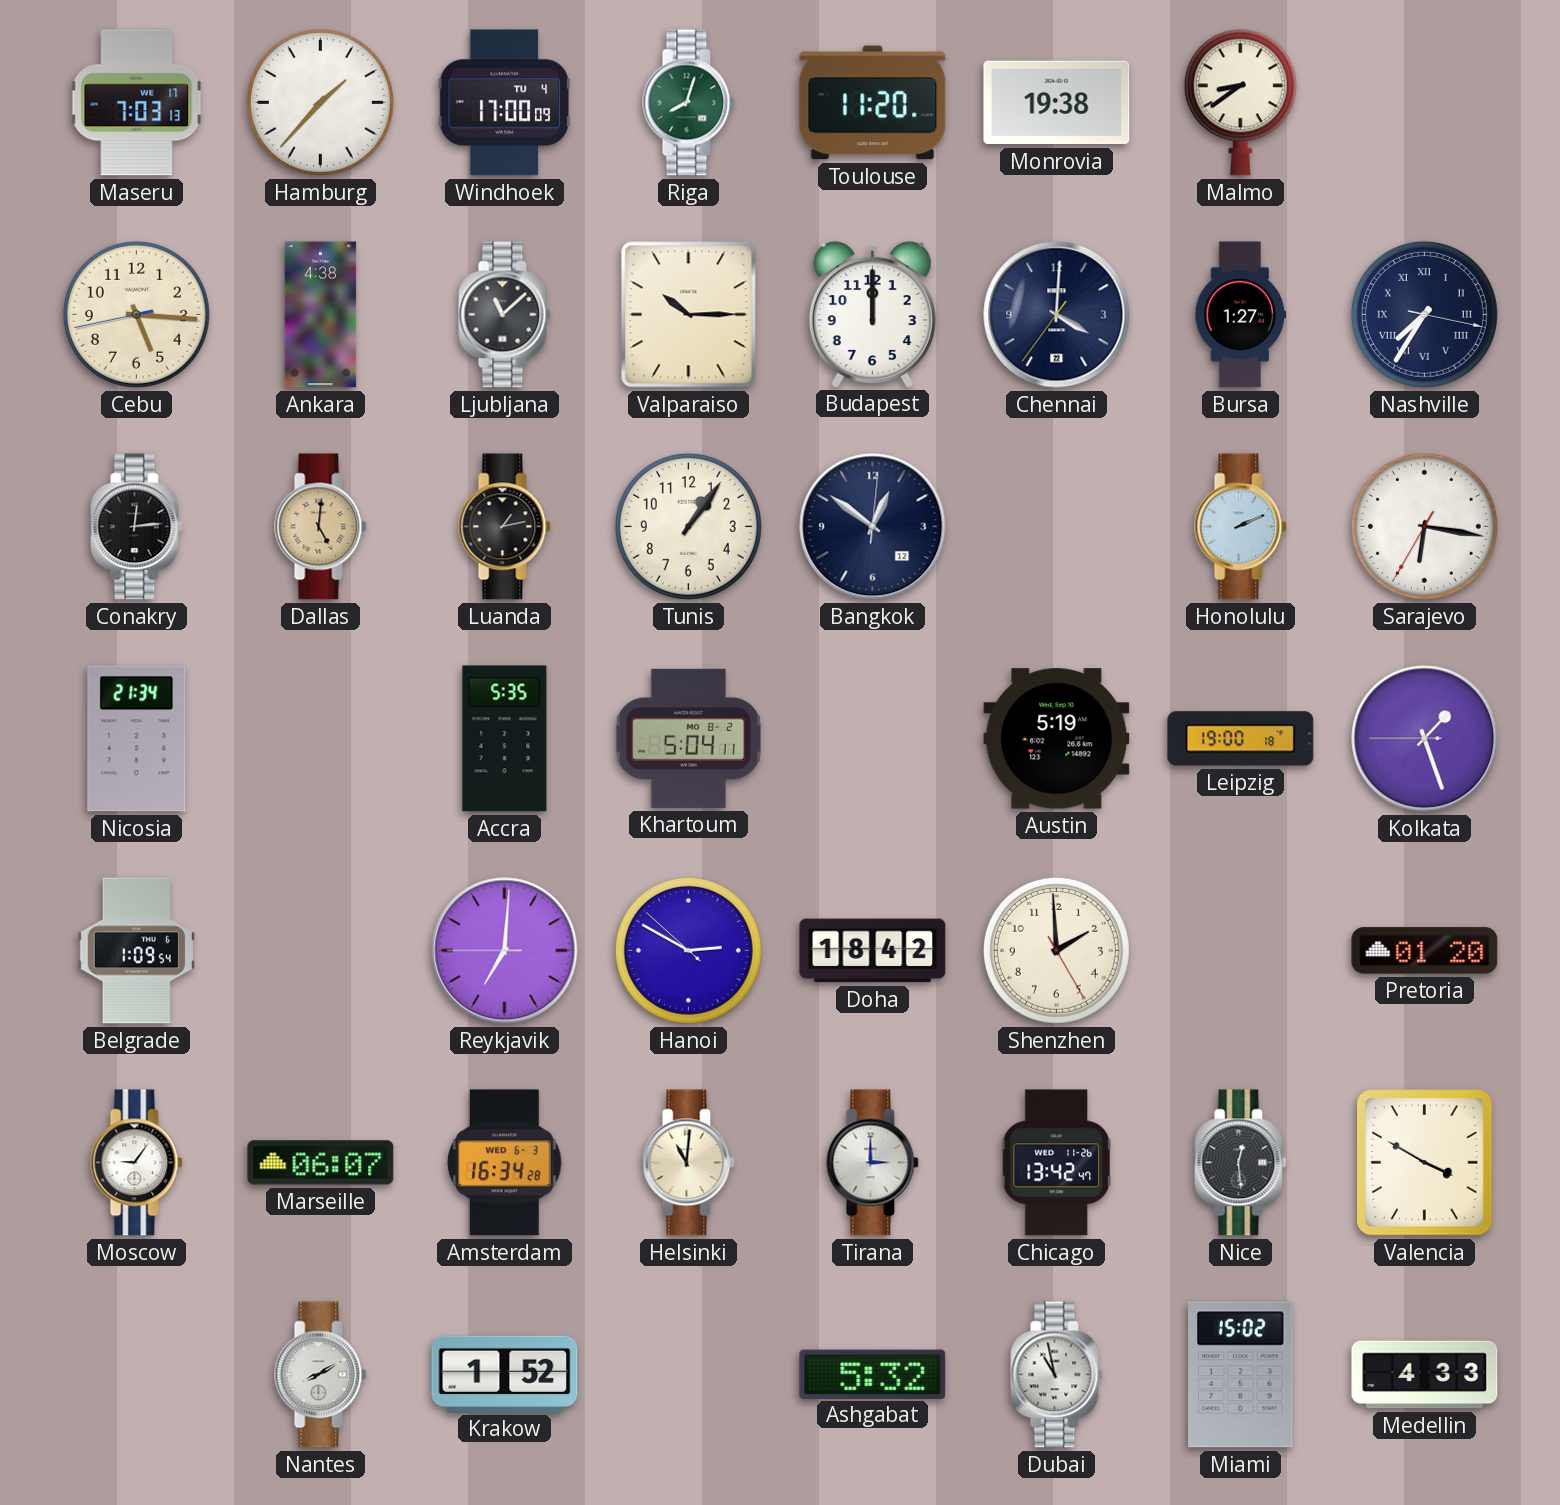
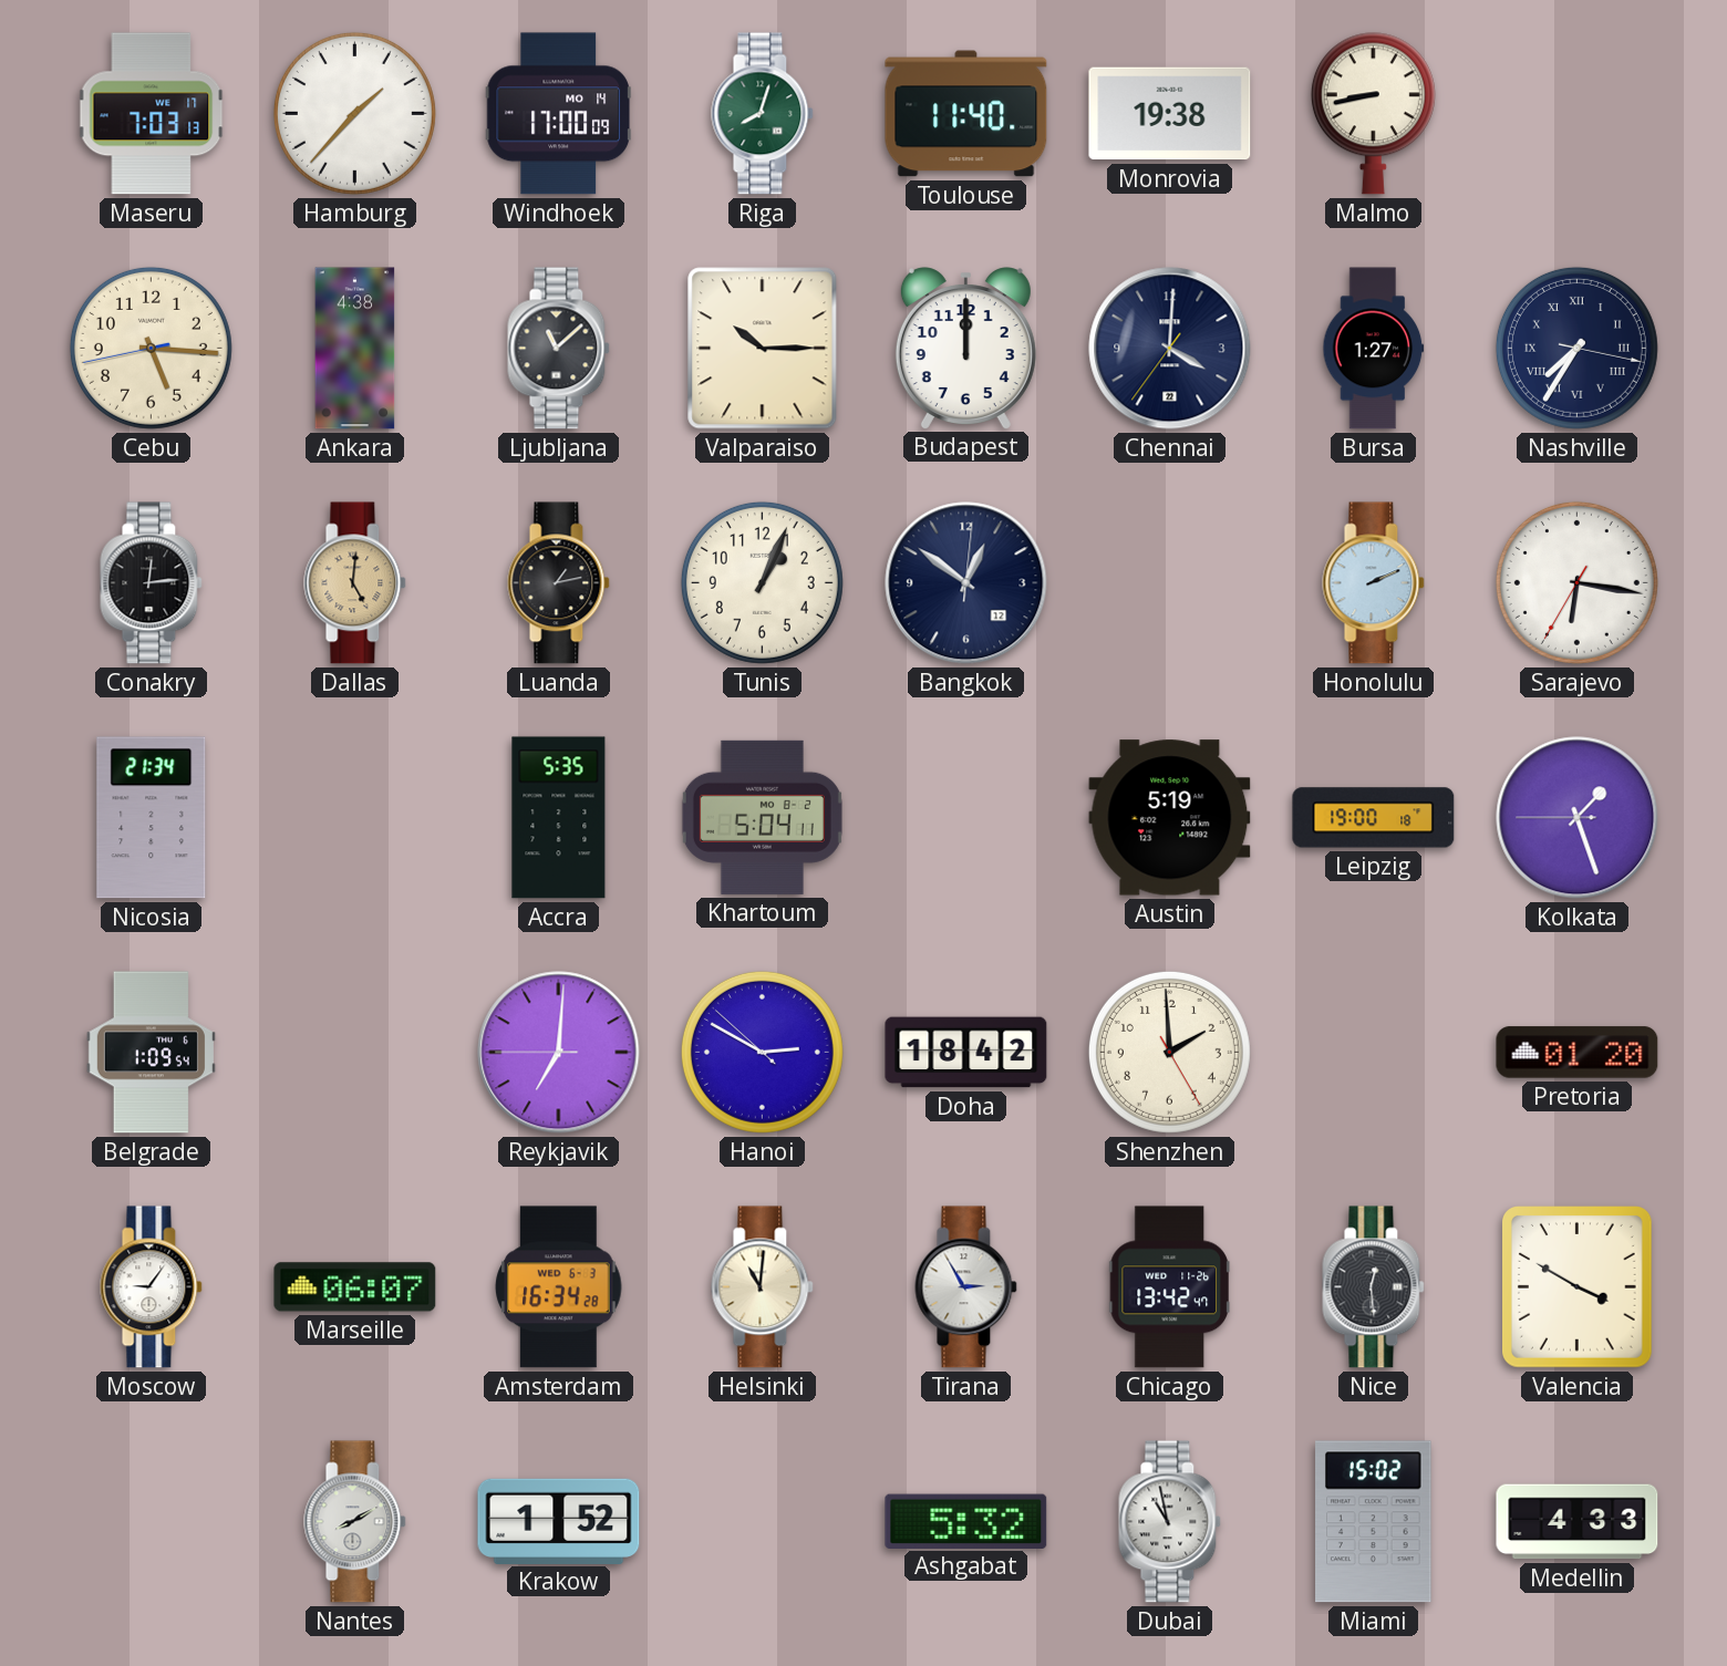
Windhoek date: TU 4 -> MO 14
Toulouse: 11:20 -> 11:40
Malmo: 8:39 -> 8:43
Tunis: 1:06 -> 1:04
Tirana: 3:00 -> 2:55
